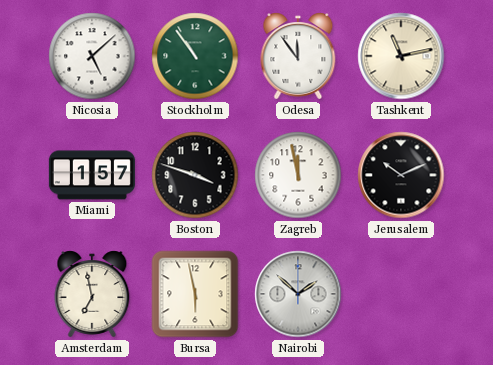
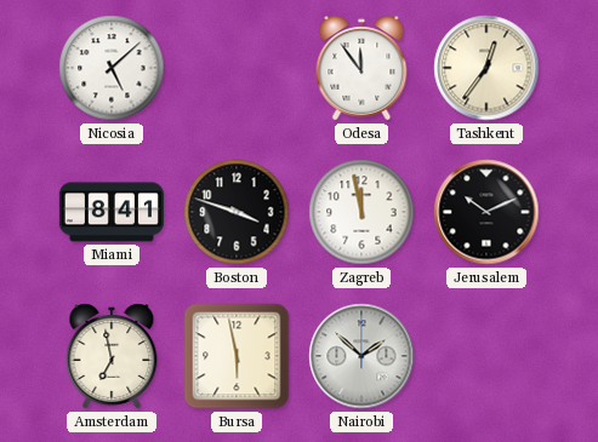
Stockholm: 10:54 -> none
Tashkent: 11:13 -> 12:36
Miami: 1:57 -> 8:41
